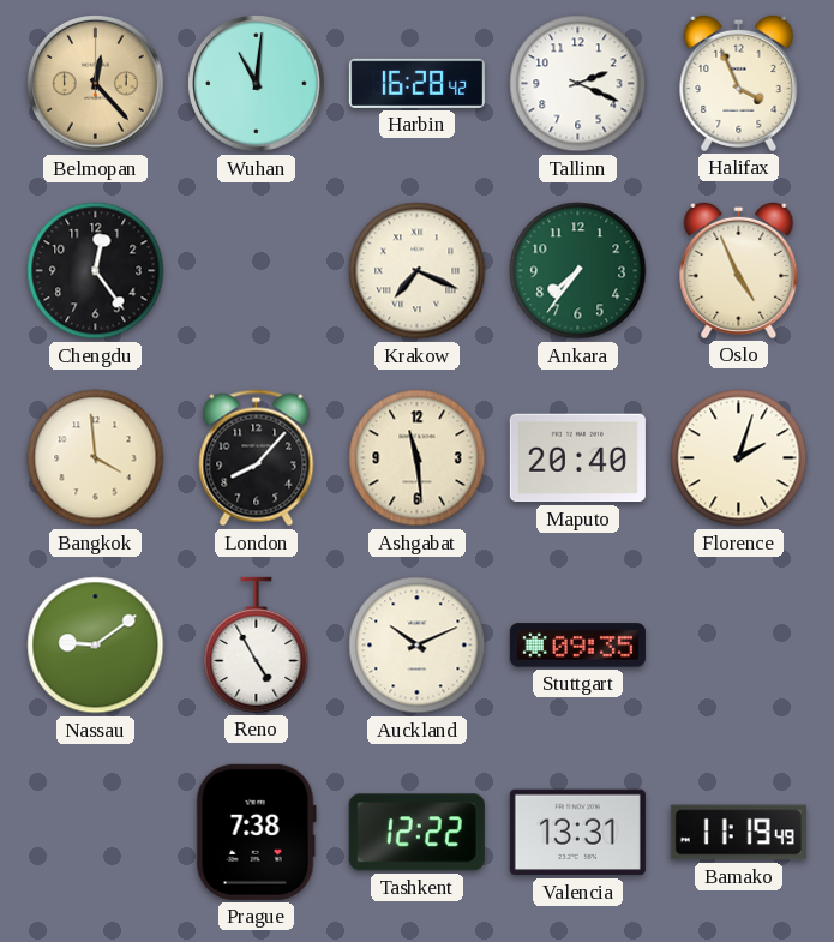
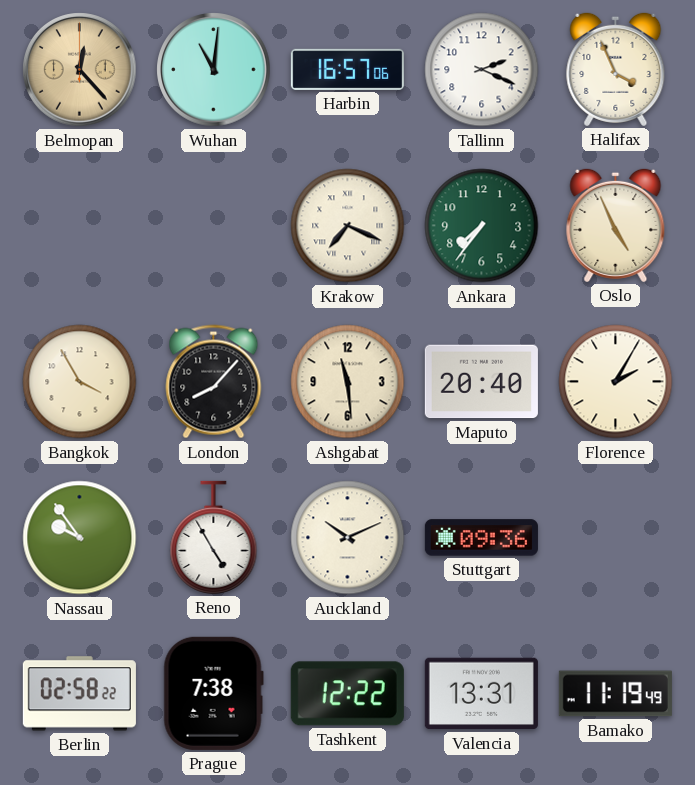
Harbin: 16:28 -> 16:57
Chengdu: 12:24 -> none
Bangkok: 3:59 -> 3:55
Florence: 2:03 -> 2:05
Nassau: 9:09 -> 9:54
Stuttgart: 09:35 -> 09:36
Berlin: none -> 02:58
